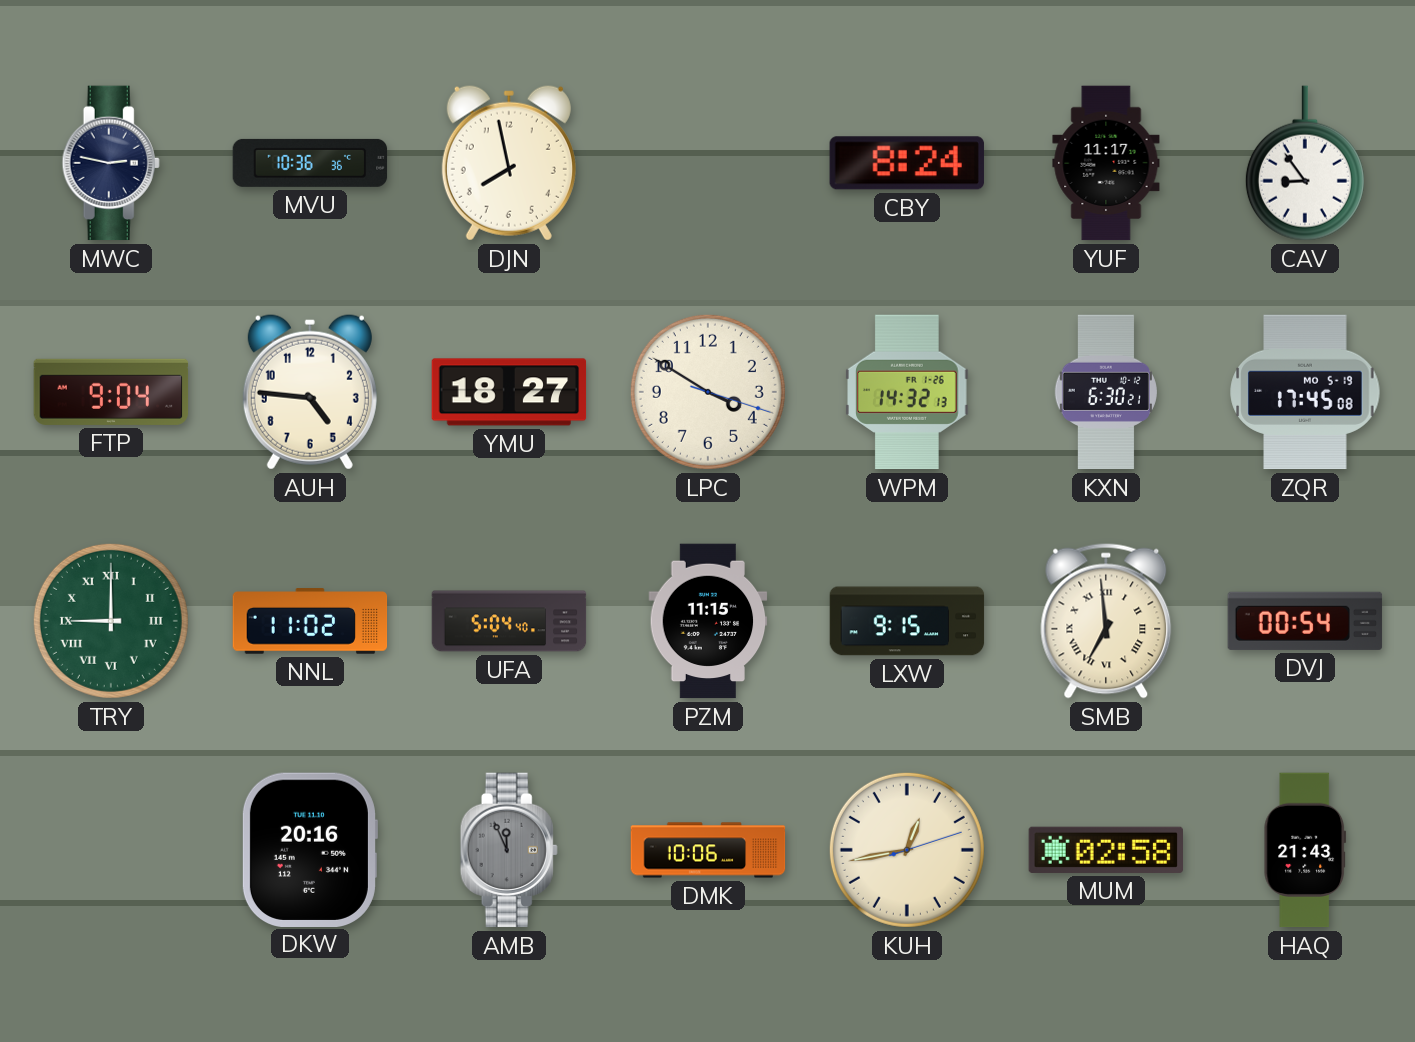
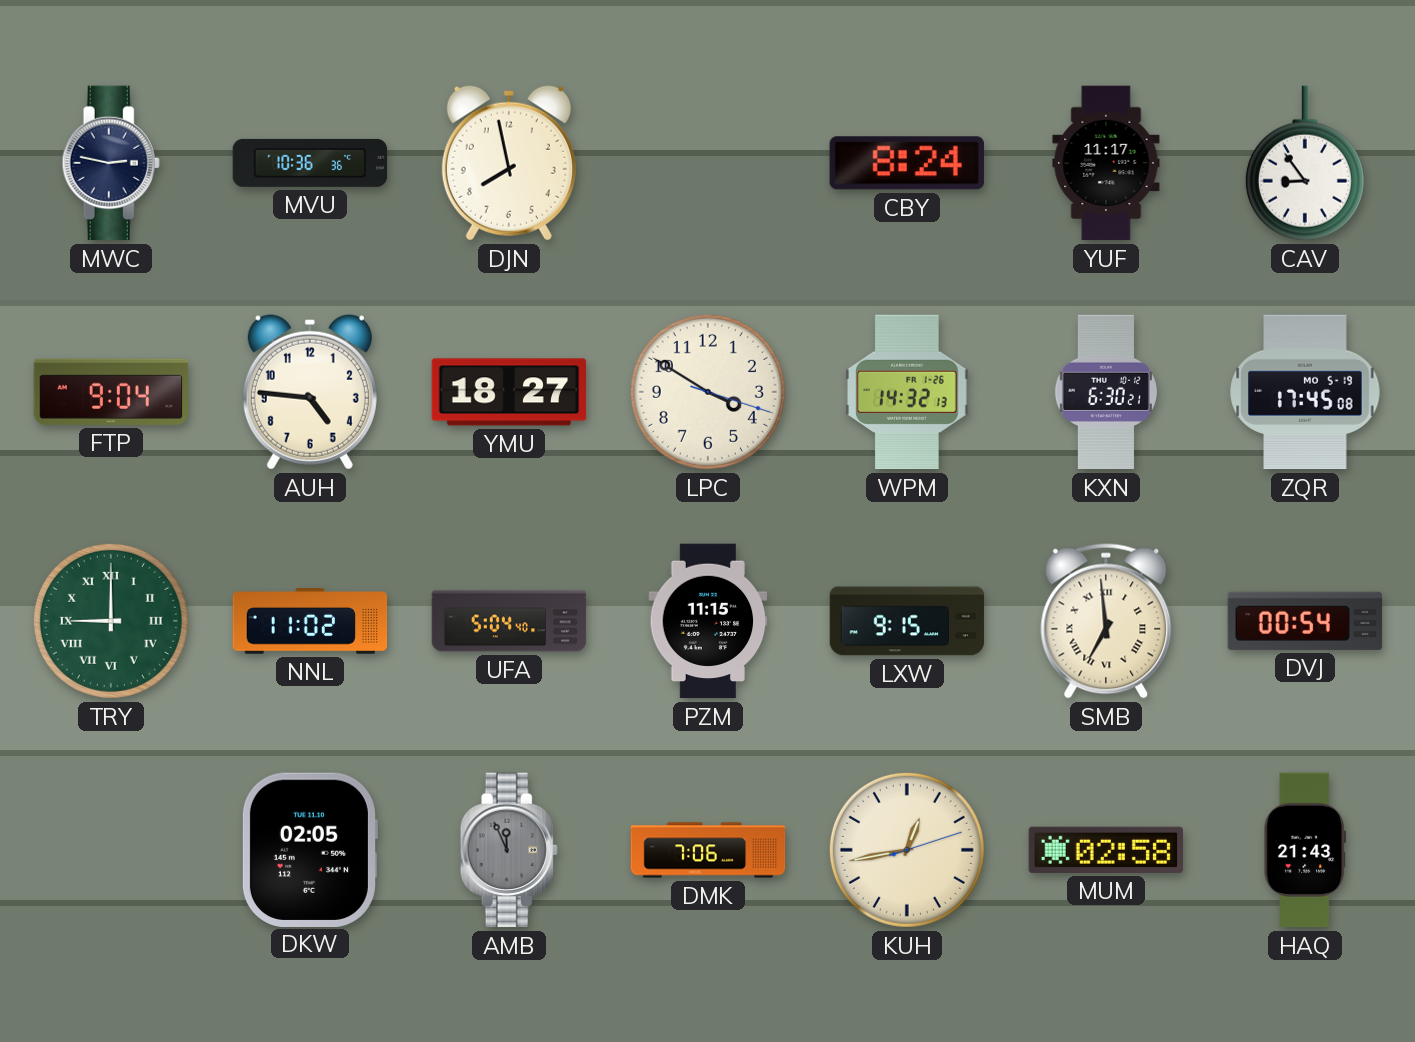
DKW: 20:16 -> 02:05
DMK: 10:06 -> 7:06
